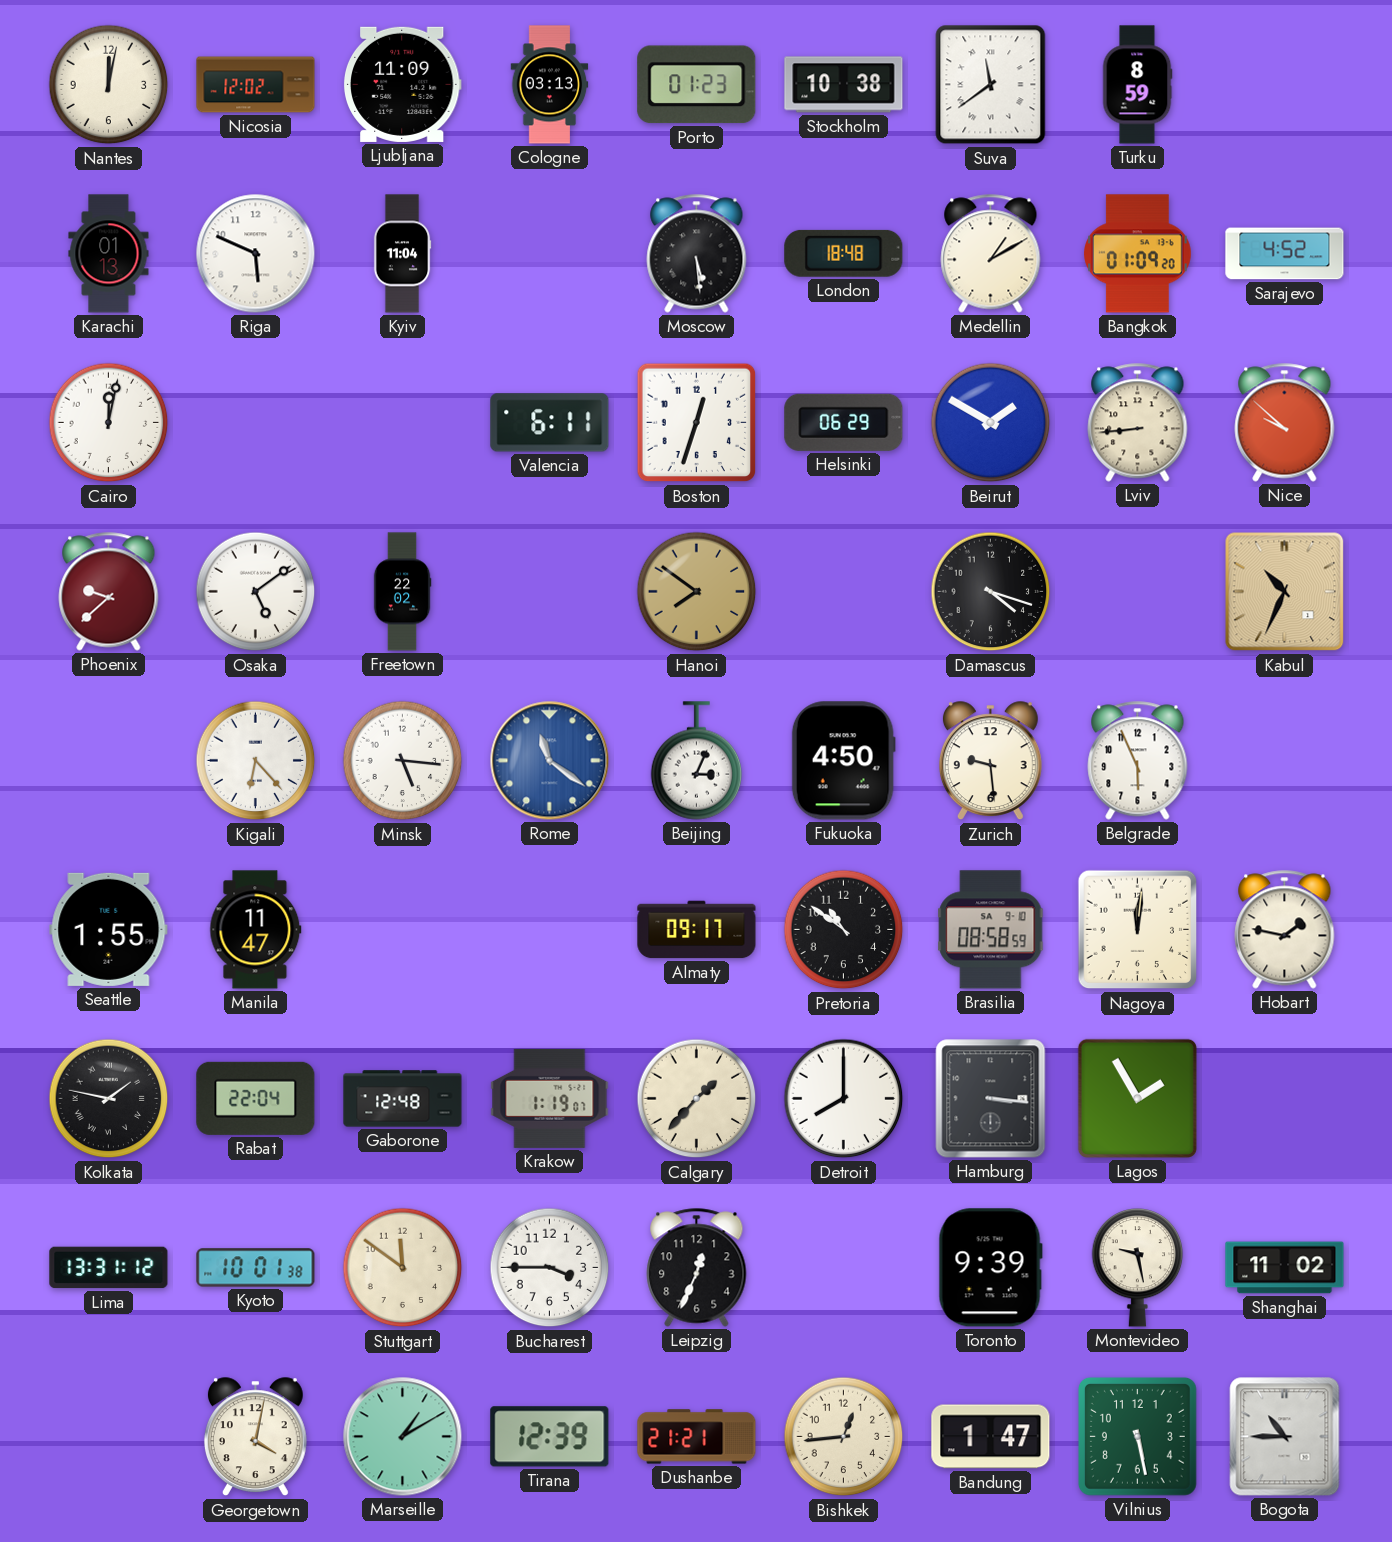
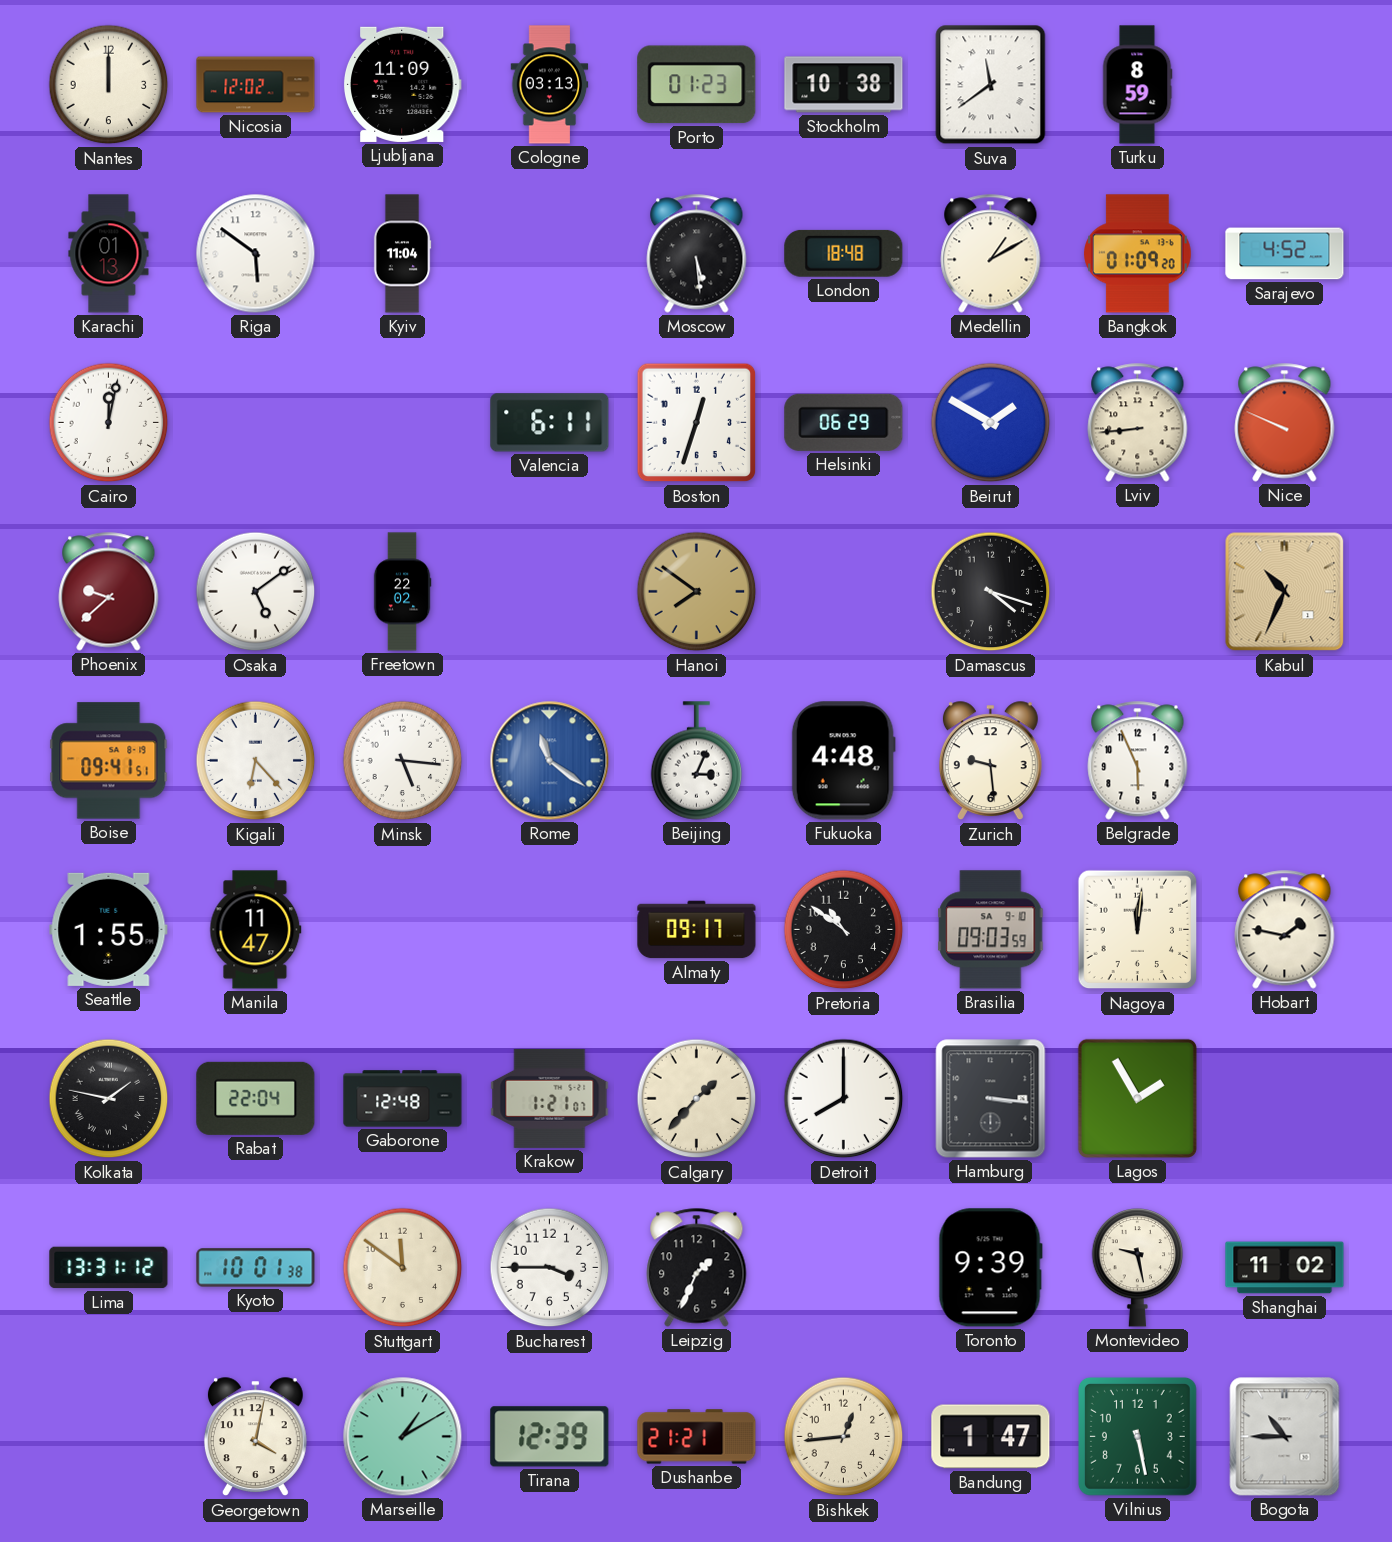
Nantes: 12:02 -> 12:00
Riga: 5:49 -> 5:51
Nice: 9:52 -> 9:49
Boise: none -> 09:41
Fukuoka: 4:50 -> 4:48
Brasilia: 08:58 -> 09:03
Krakow: 1:19 -> 1:21
Leipzig: 12:34 -> 1:34
